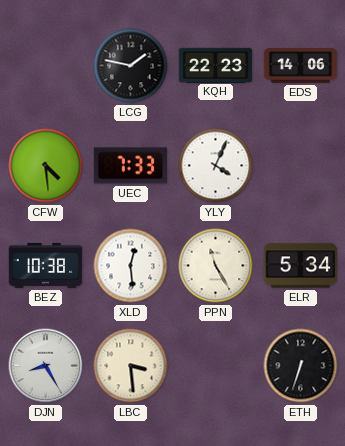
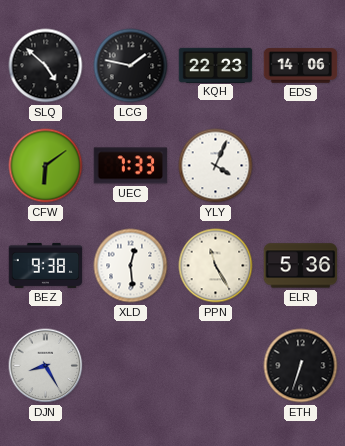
SLQ: none -> 4:52
CFW: 4:29 -> 6:09
BEZ: 10:38 -> 9:38
ELR: 5:34 -> 5:36
LBC: 3:29 -> none
